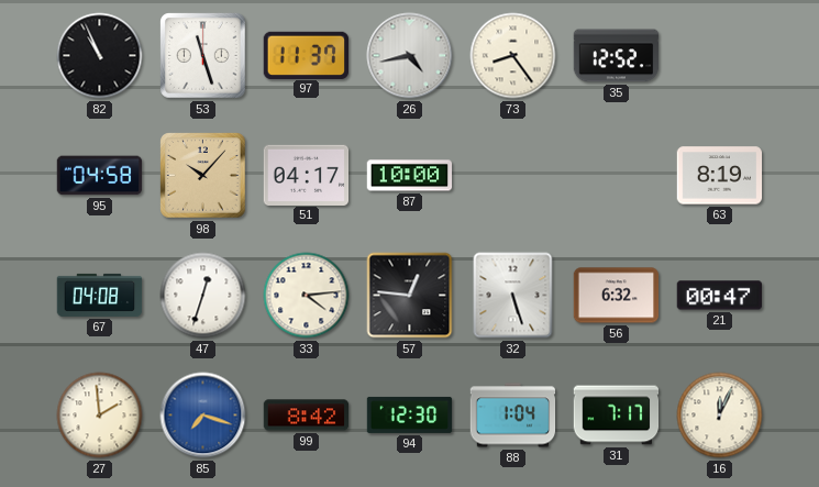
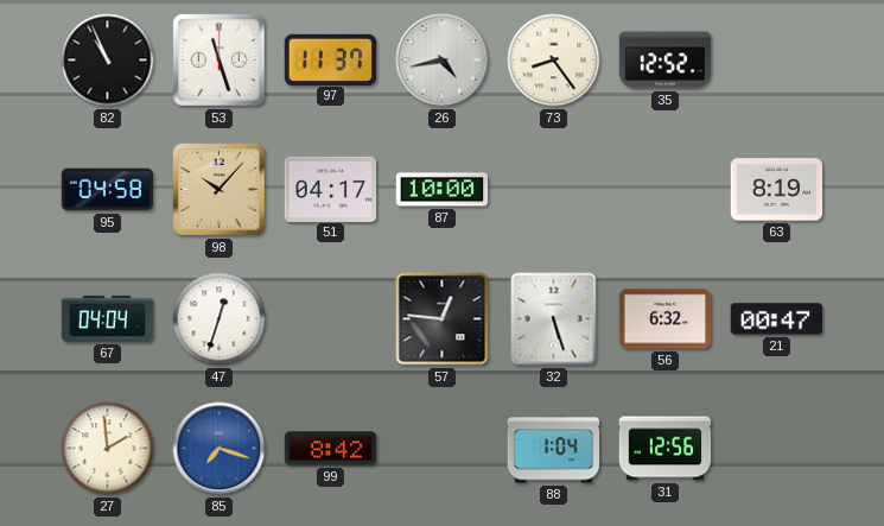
67: 04:08 -> 04:04
33: 4:14 -> none
94: 12:30 -> none
31: 7:17 -> 12:56
16: 12:04 -> none
